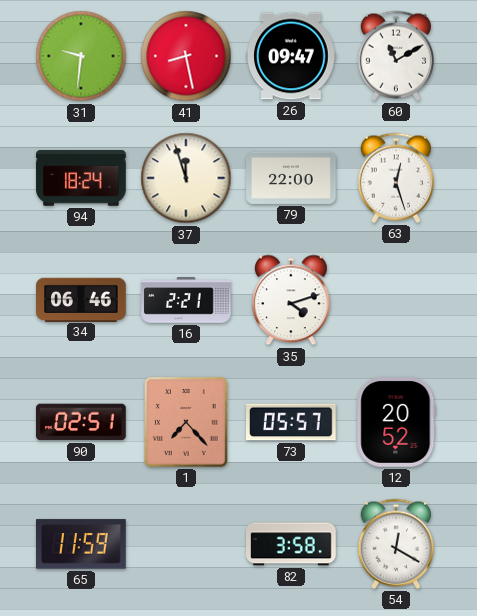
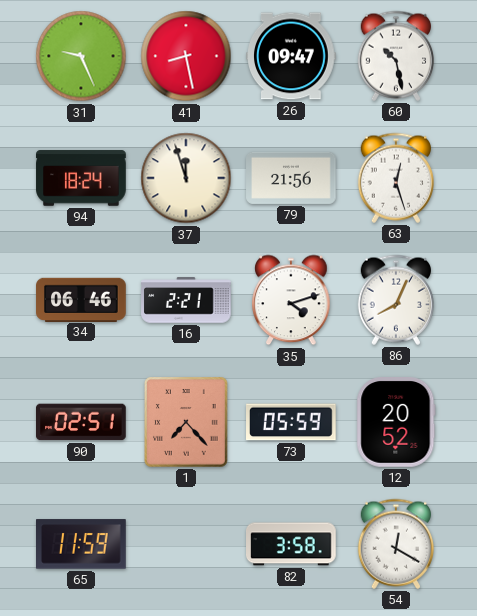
31: 9:31 -> 9:26
60: 11:10 -> 10:28
79: 22:00 -> 21:56
86: none -> 8:04
73: 05:57 -> 05:59
